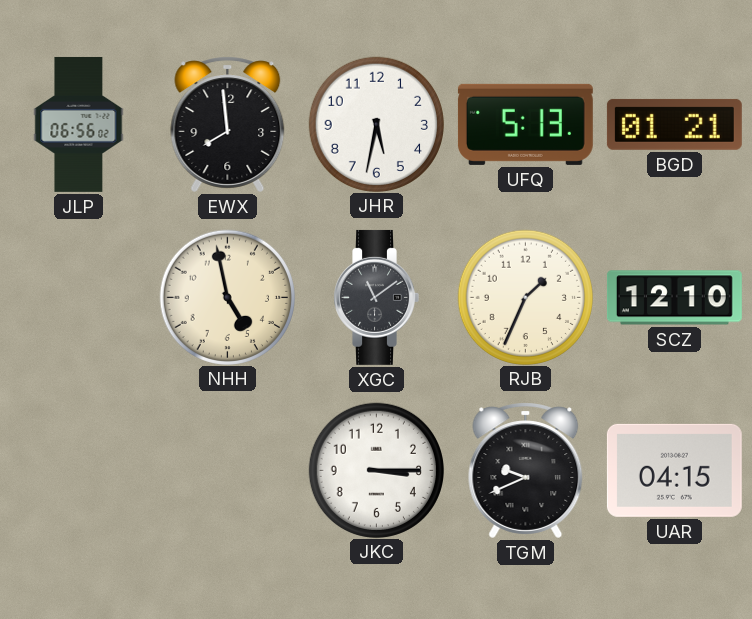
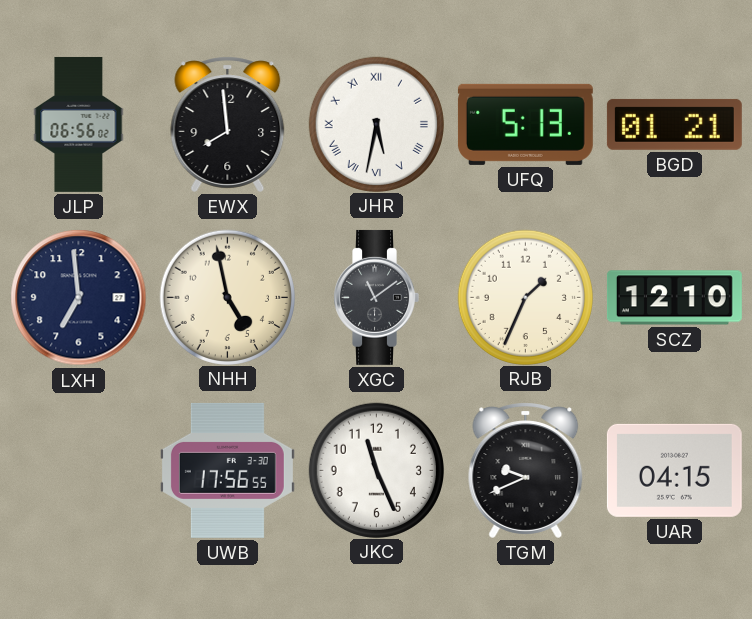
JHR numerals: Arabic -> Roman
LXH: none -> 6:59
UWB: none -> 17:56
JKC: 3:15 -> 11:26
